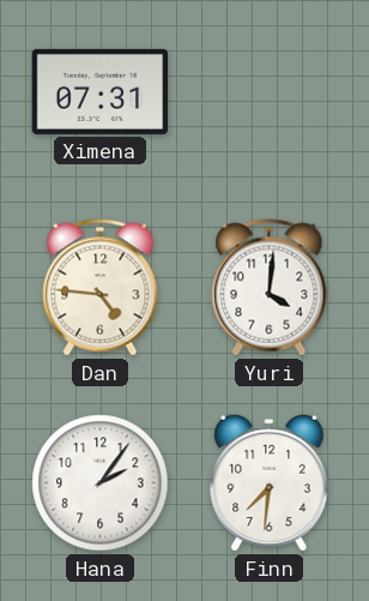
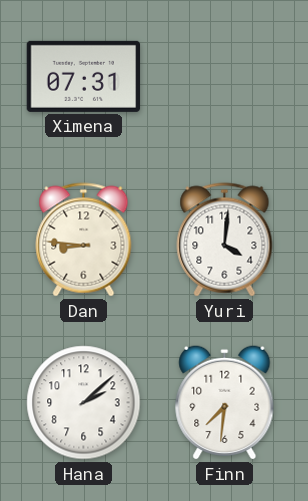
Dan: 4:46 -> 8:46
Hana: 2:06 -> 2:08
